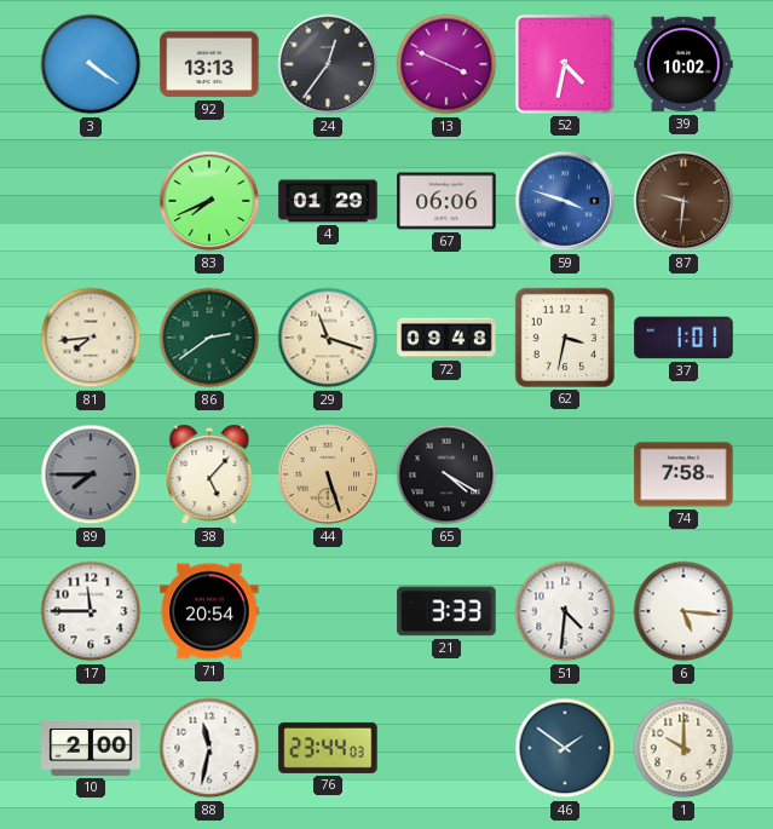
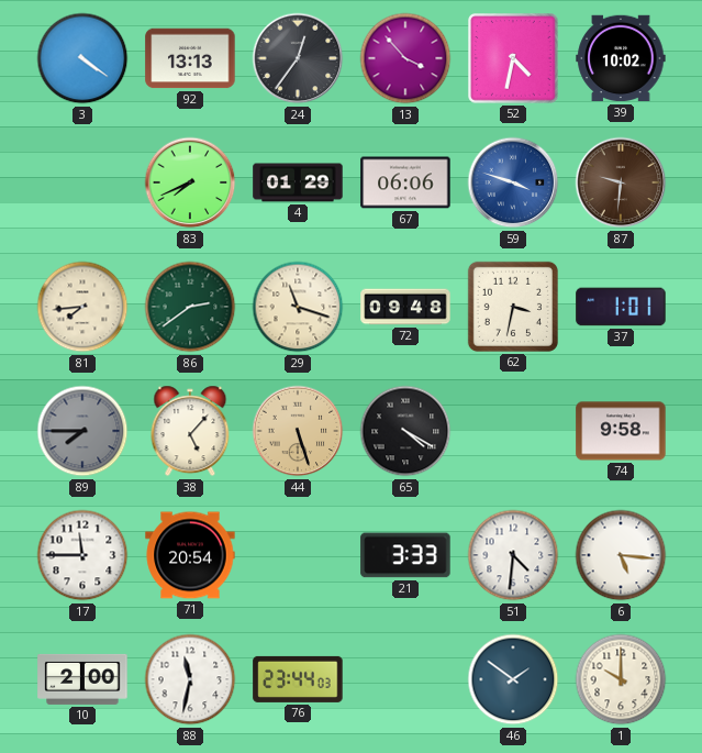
13: 3:49 -> 3:53
74: 7:58 -> 9:58
